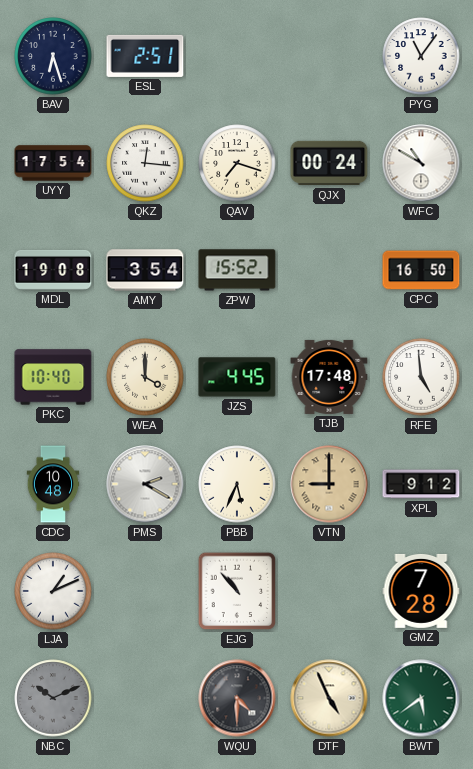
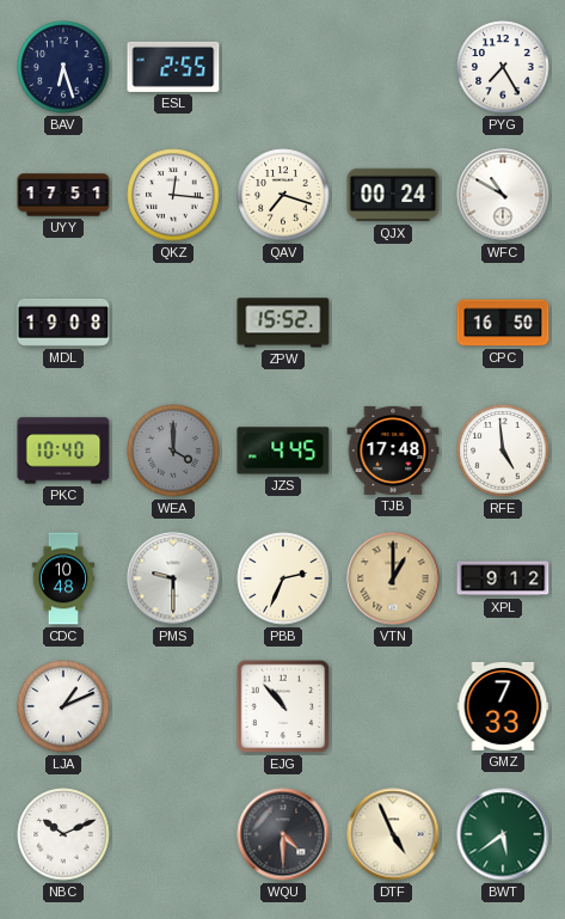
ESL: 2:51 -> 2:55
PYG: 11:06 -> 7:25
UYY: 17:54 -> 17:51
AMY: 3:54 -> none
WEA dial: cream -> grey
PMS: 2:20 -> 9:30
PBB: 5:34 -> 2:34
VTN: 9:00 -> 1:00
GMZ: 7:28 -> 7:33
NBC dial: grey -> white
